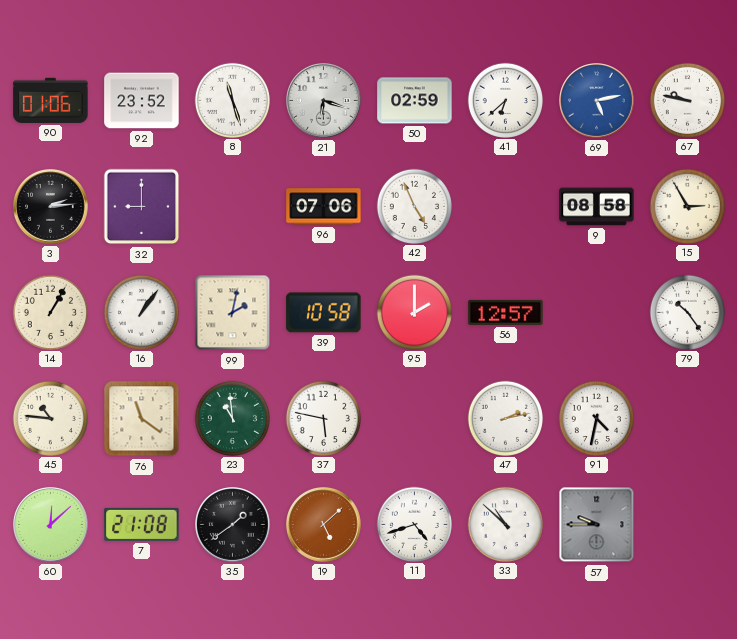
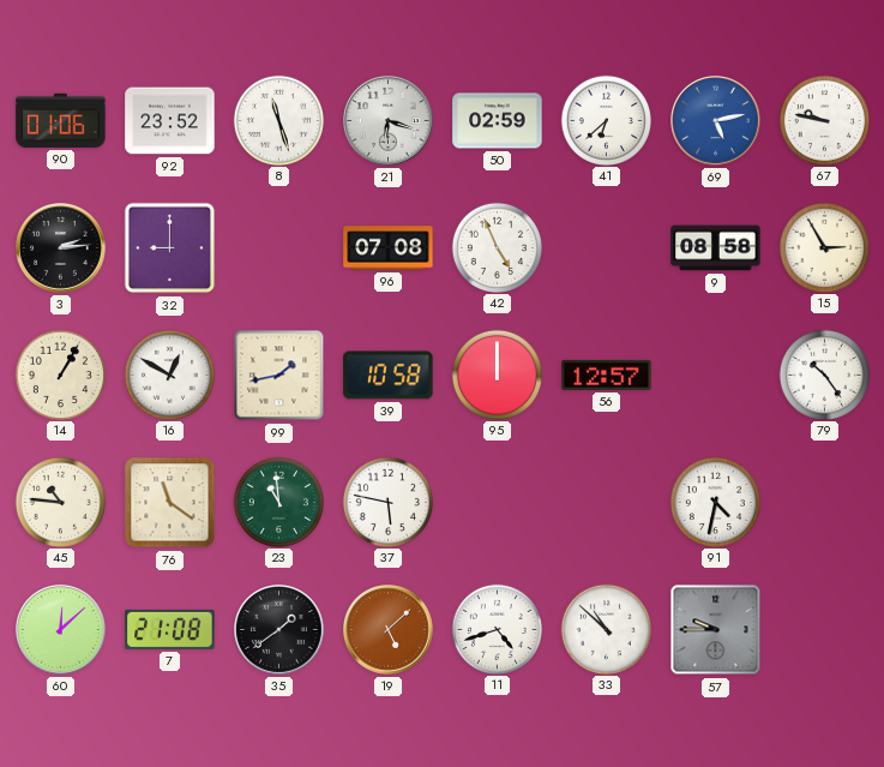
96: 07:06 -> 07:08
16: 1:06 -> 12:50
99: 2:02 -> 1:43
95: 2:00 -> 12:00
47: 2:13 -> none
